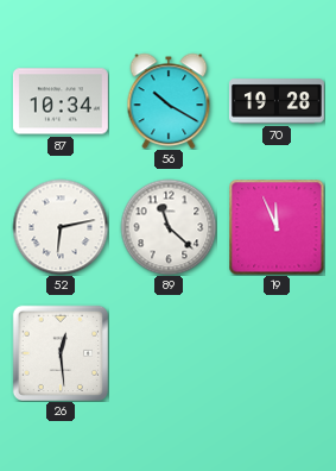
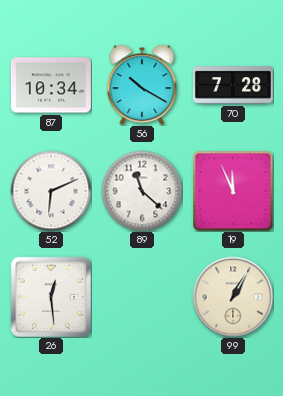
70: 19:28 -> 7:28
52: 6:13 -> 6:11
99: none -> 1:05
